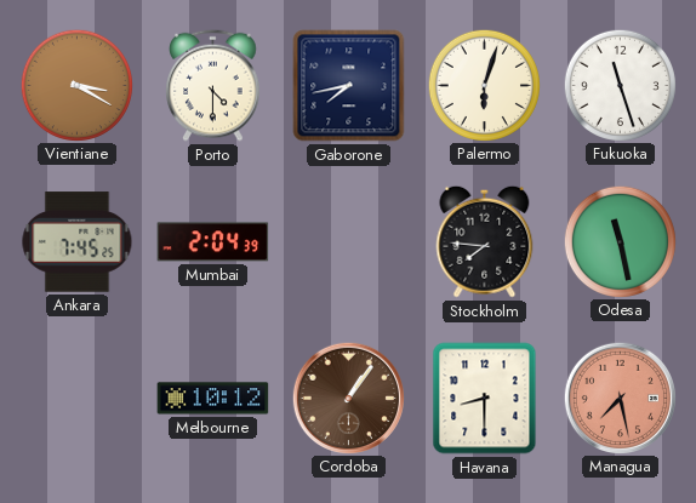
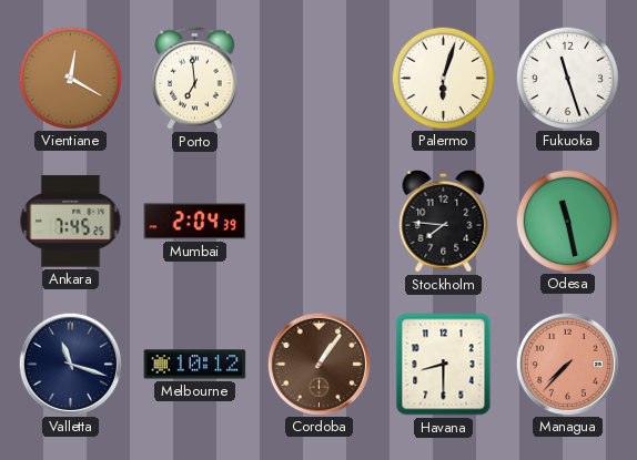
Vientiane: 3:20 -> 12:20
Porto: 4:30 -> 6:59
Gaborone: 7:43 -> none
Valletta: none -> 11:18
Managua: 7:28 -> 7:37
